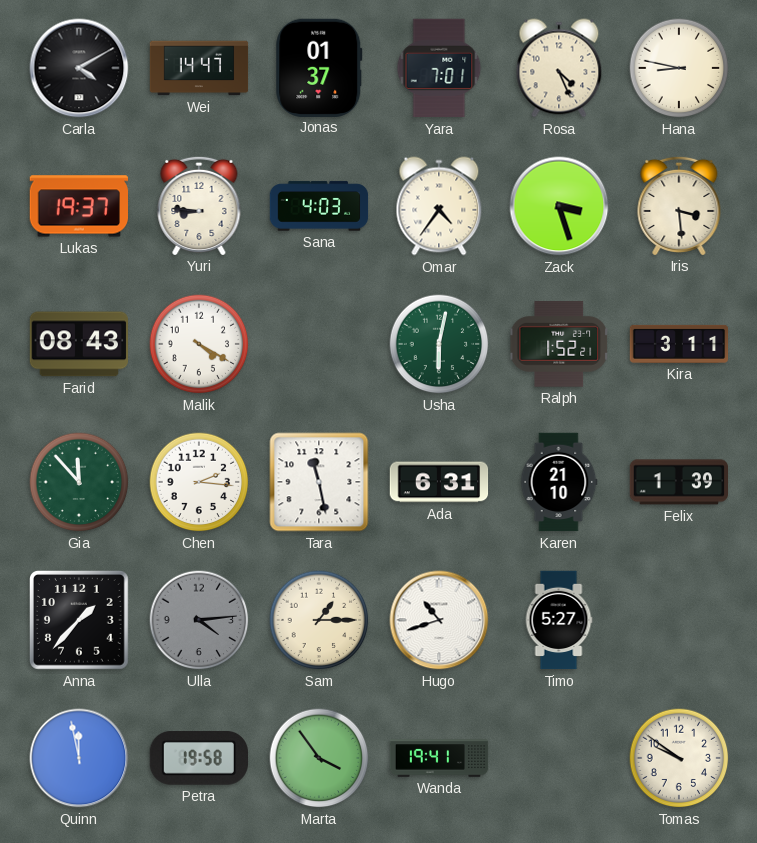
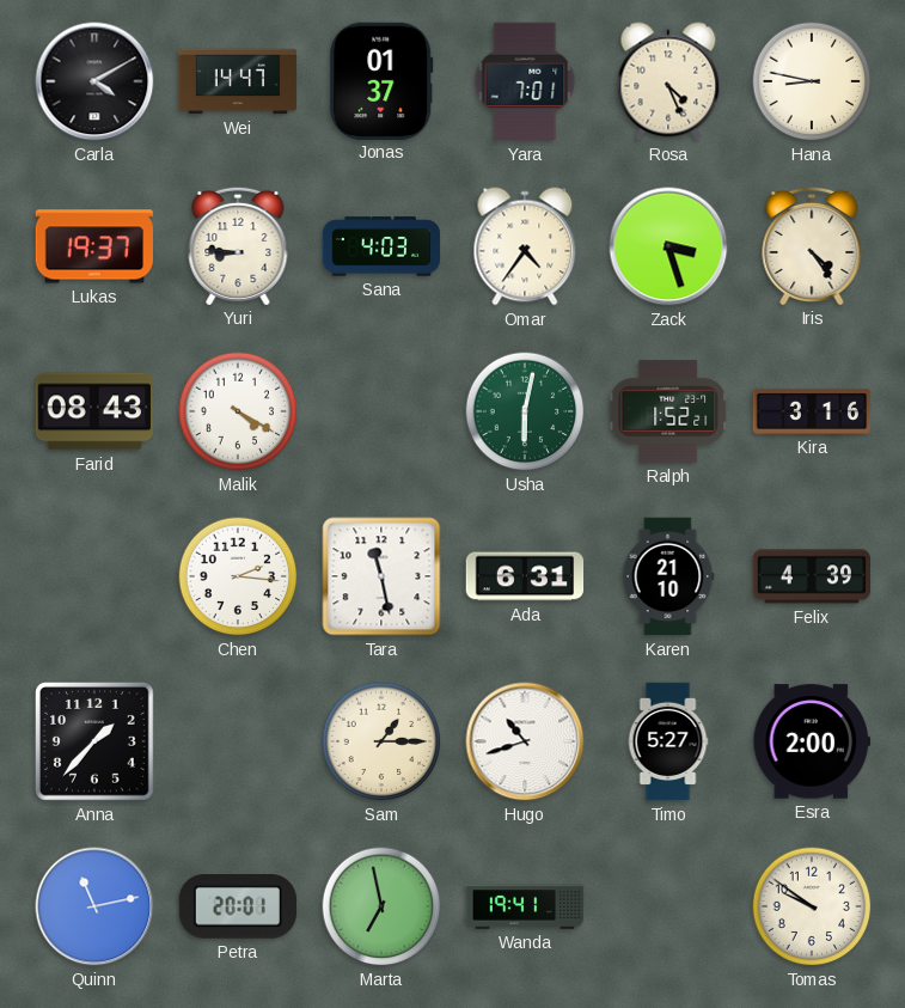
Iris: 3:29 -> 4:24
Kira: 3:11 -> 3:16
Gia: 11:53 -> none
Felix: 1:39 -> 4:39
Ulla: 4:14 -> none
Esra: none -> 2:00
Quinn: 11:58 -> 11:13
Petra: 19:58 -> 20:01
Marta: 3:54 -> 6:58
